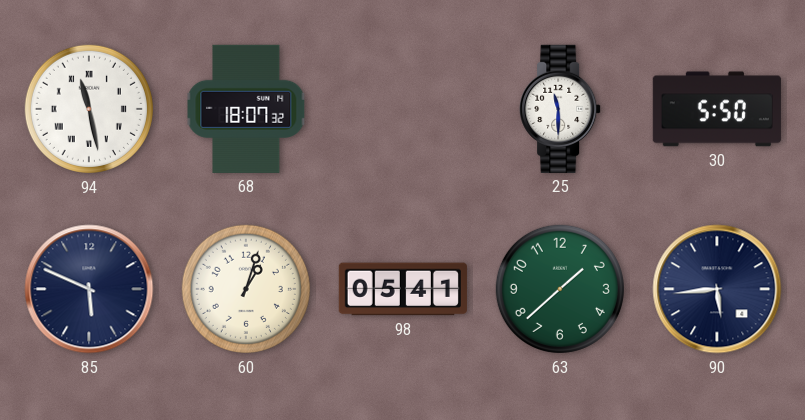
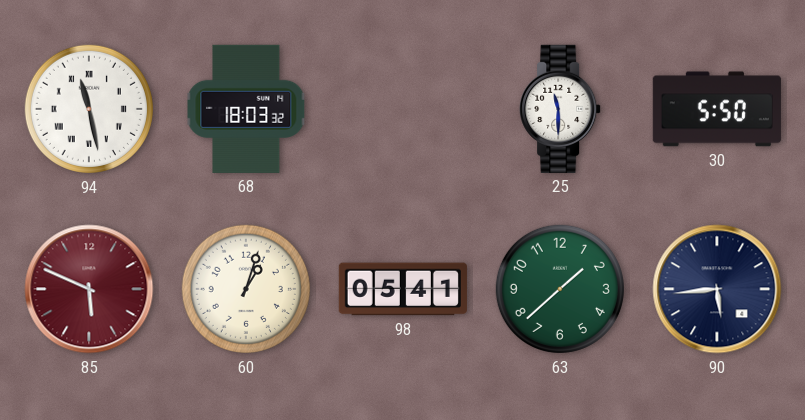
68: 18:07 -> 18:03
85 dial: navy -> burgundy
